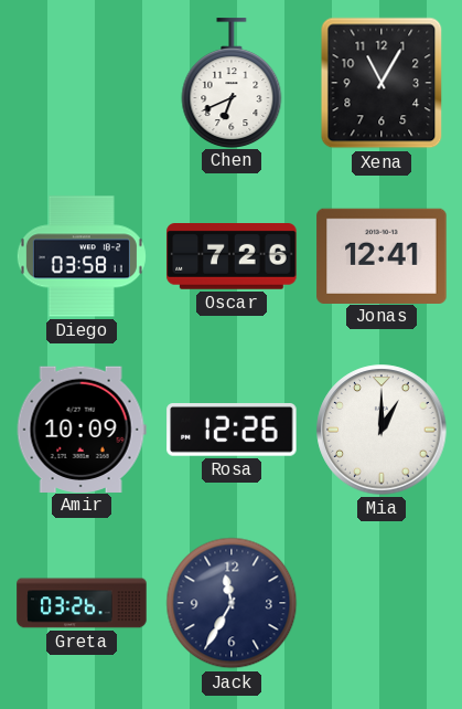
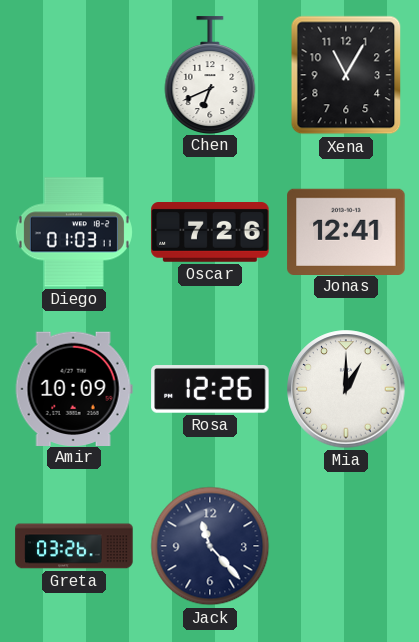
Diego: 03:58 -> 01:03
Jack: 11:35 -> 11:23
